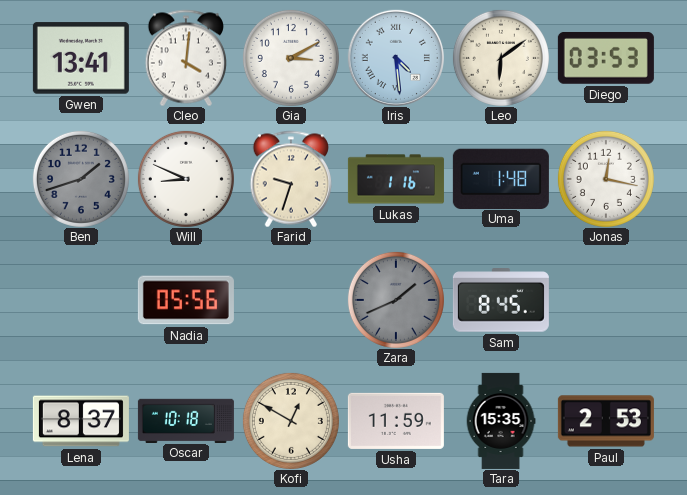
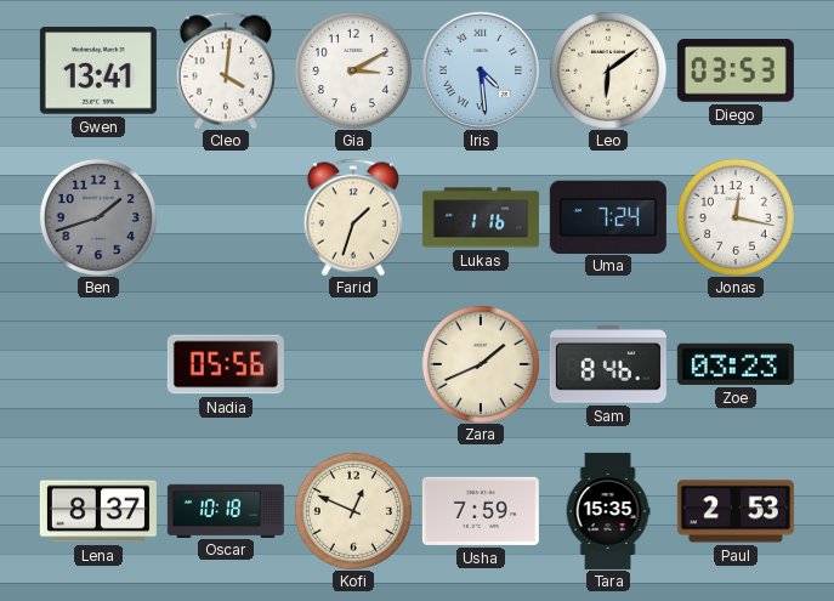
Will: 8:49 -> none
Farid: 9:33 -> 1:33
Uma: 1:48 -> 7:24
Zara dial: grey -> cream
Sam: 8:45 -> 8:46
Zoe: none -> 03:23
Kofi: 12:50 -> 12:49
Usha: 11:59 -> 7:59
